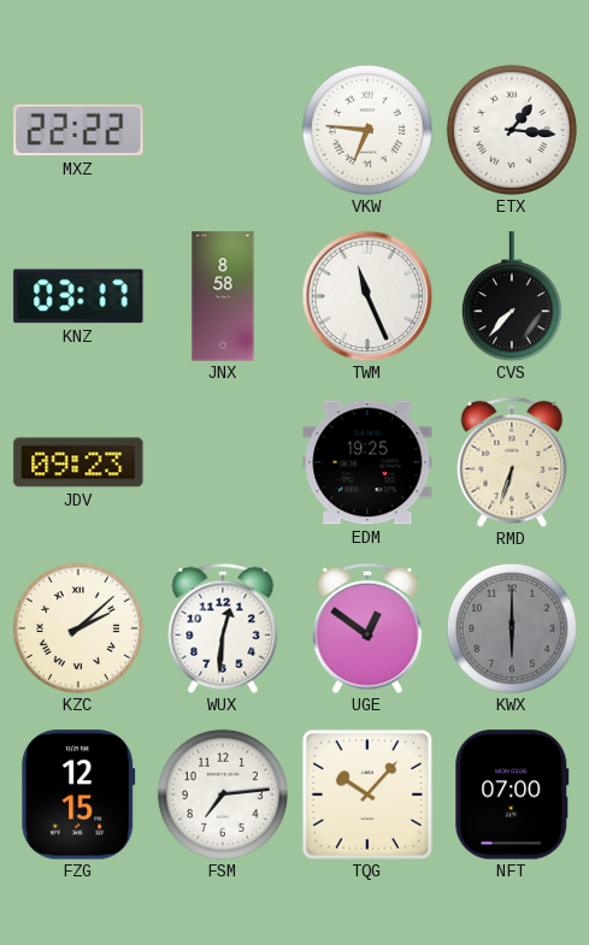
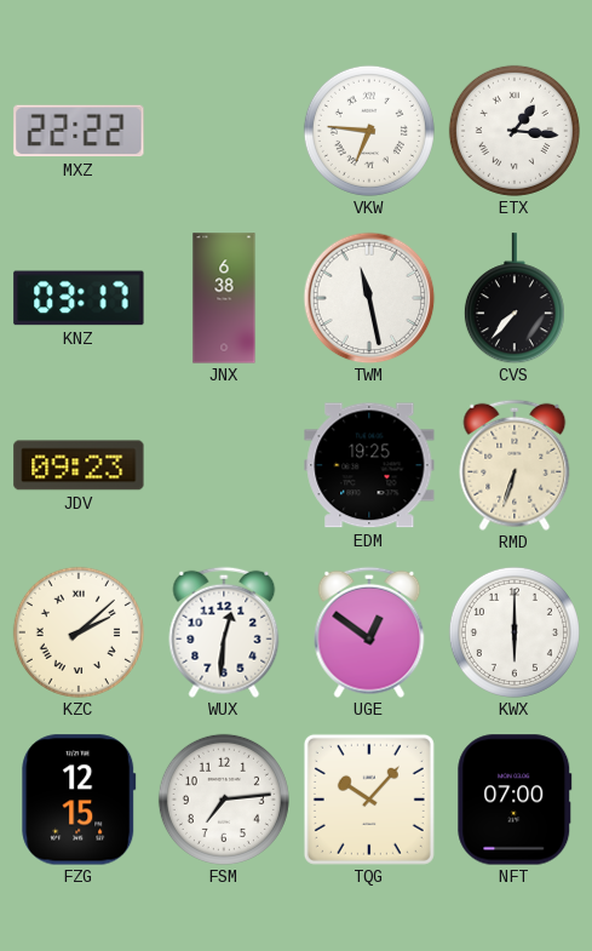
JNX: 8:58 -> 6:38
TWM: 11:26 -> 11:28
KWX dial: grey -> white
